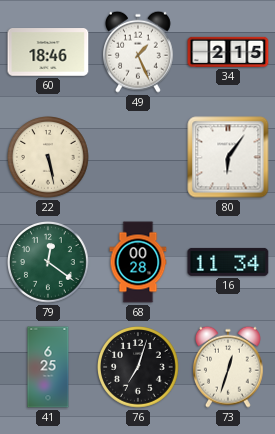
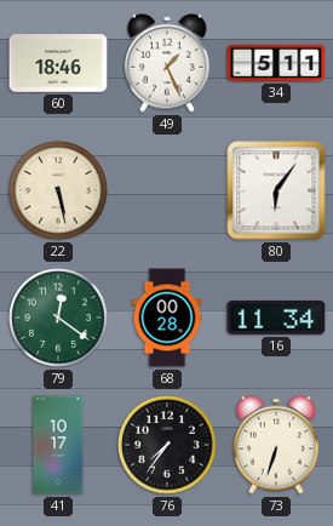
34: 2:15 -> 5:11
41: 6:25 -> 10:17
76: 7:03 -> 7:36
73: 12:33 -> 6:33
